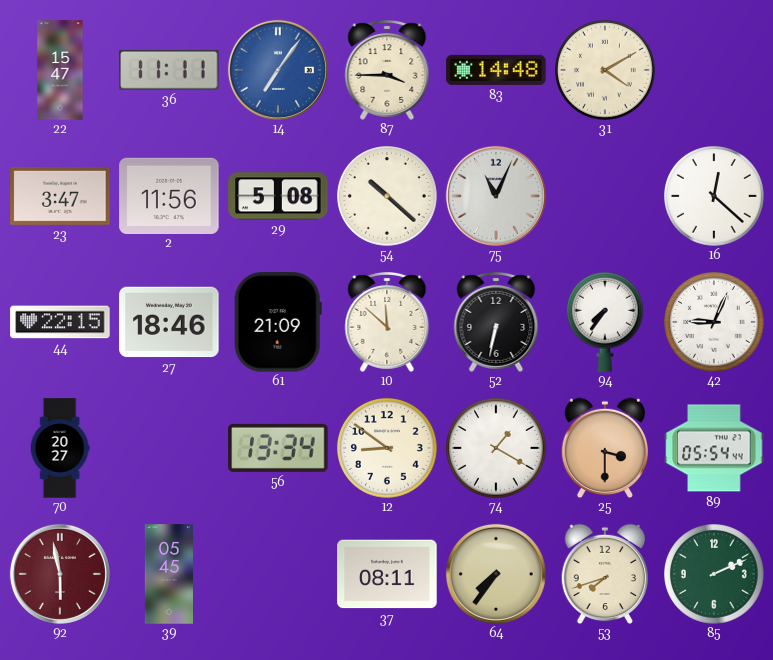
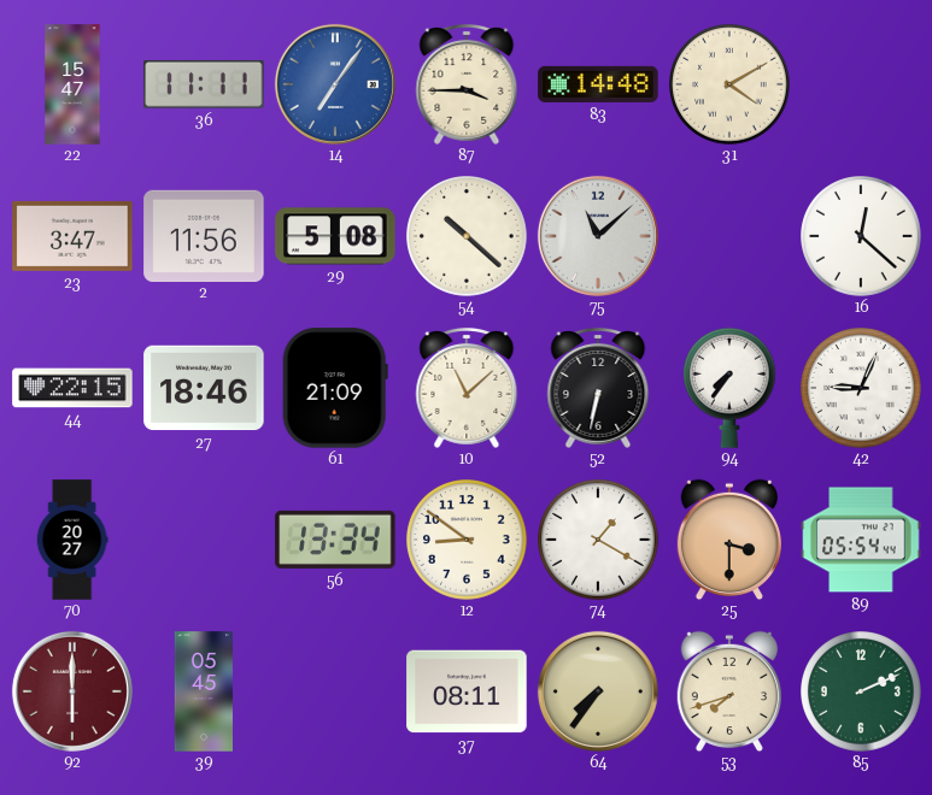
75: 11:04 -> 11:08
10: 11:52 -> 11:08
92: 5:58 -> 6:00
